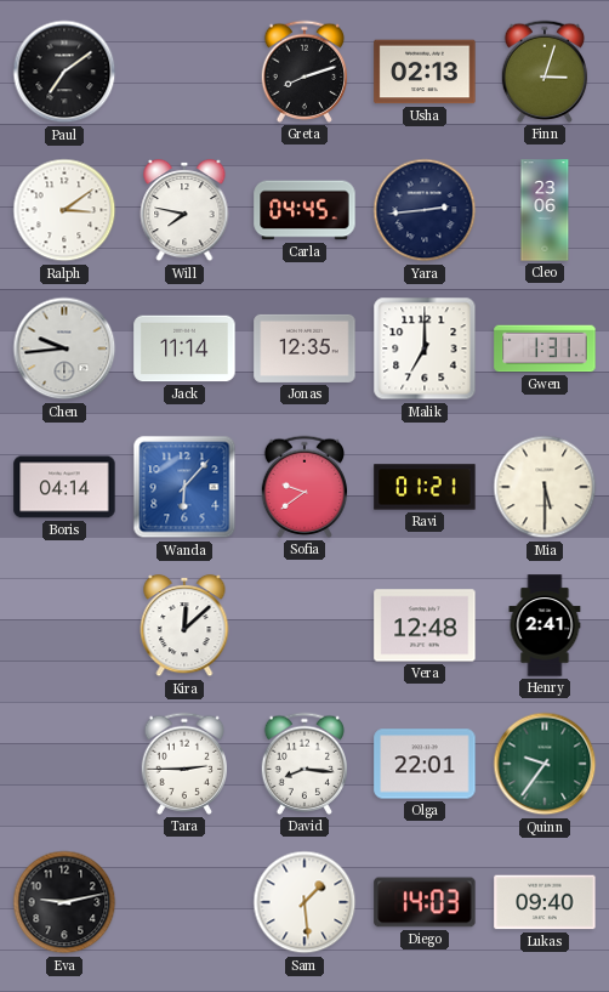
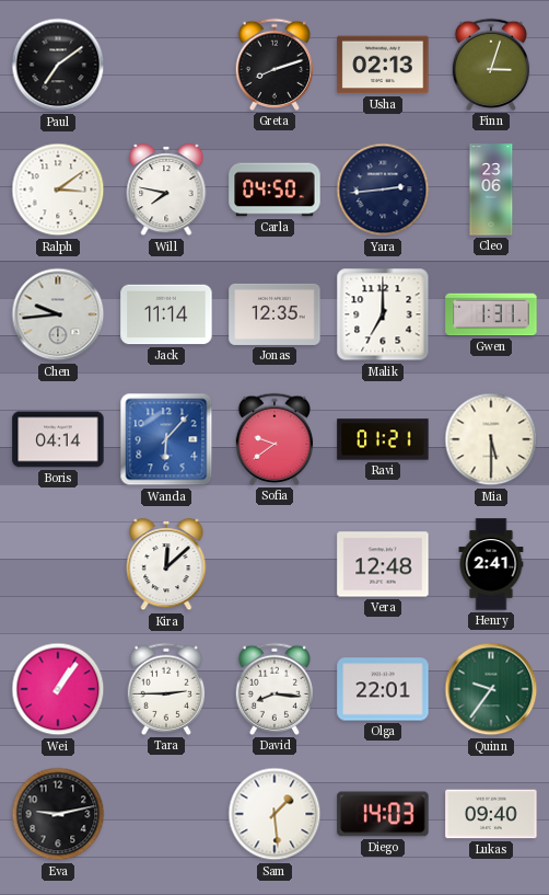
Carla: 04:45 -> 04:50
Wei: none -> 1:06
